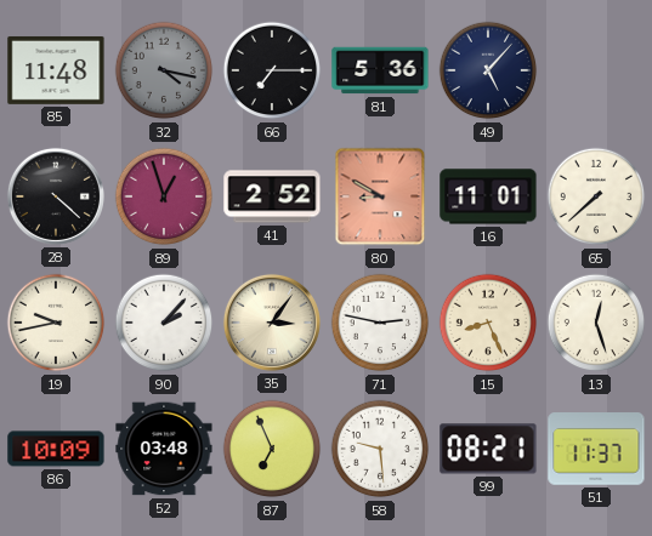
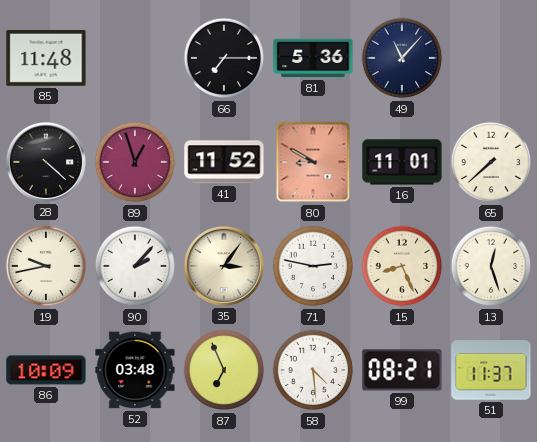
32: 4:17 -> none
49: 5:07 -> 11:07
41: 2:52 -> 11:52
58: 9:29 -> 4:29
